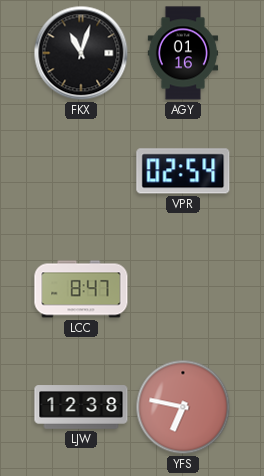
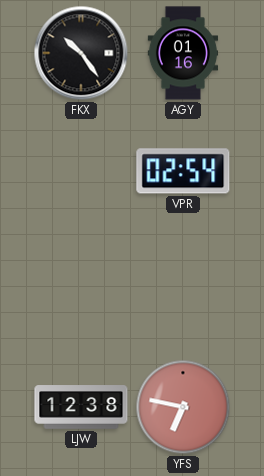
FKX: 11:03 -> 10:24
LCC: 8:47 -> none
